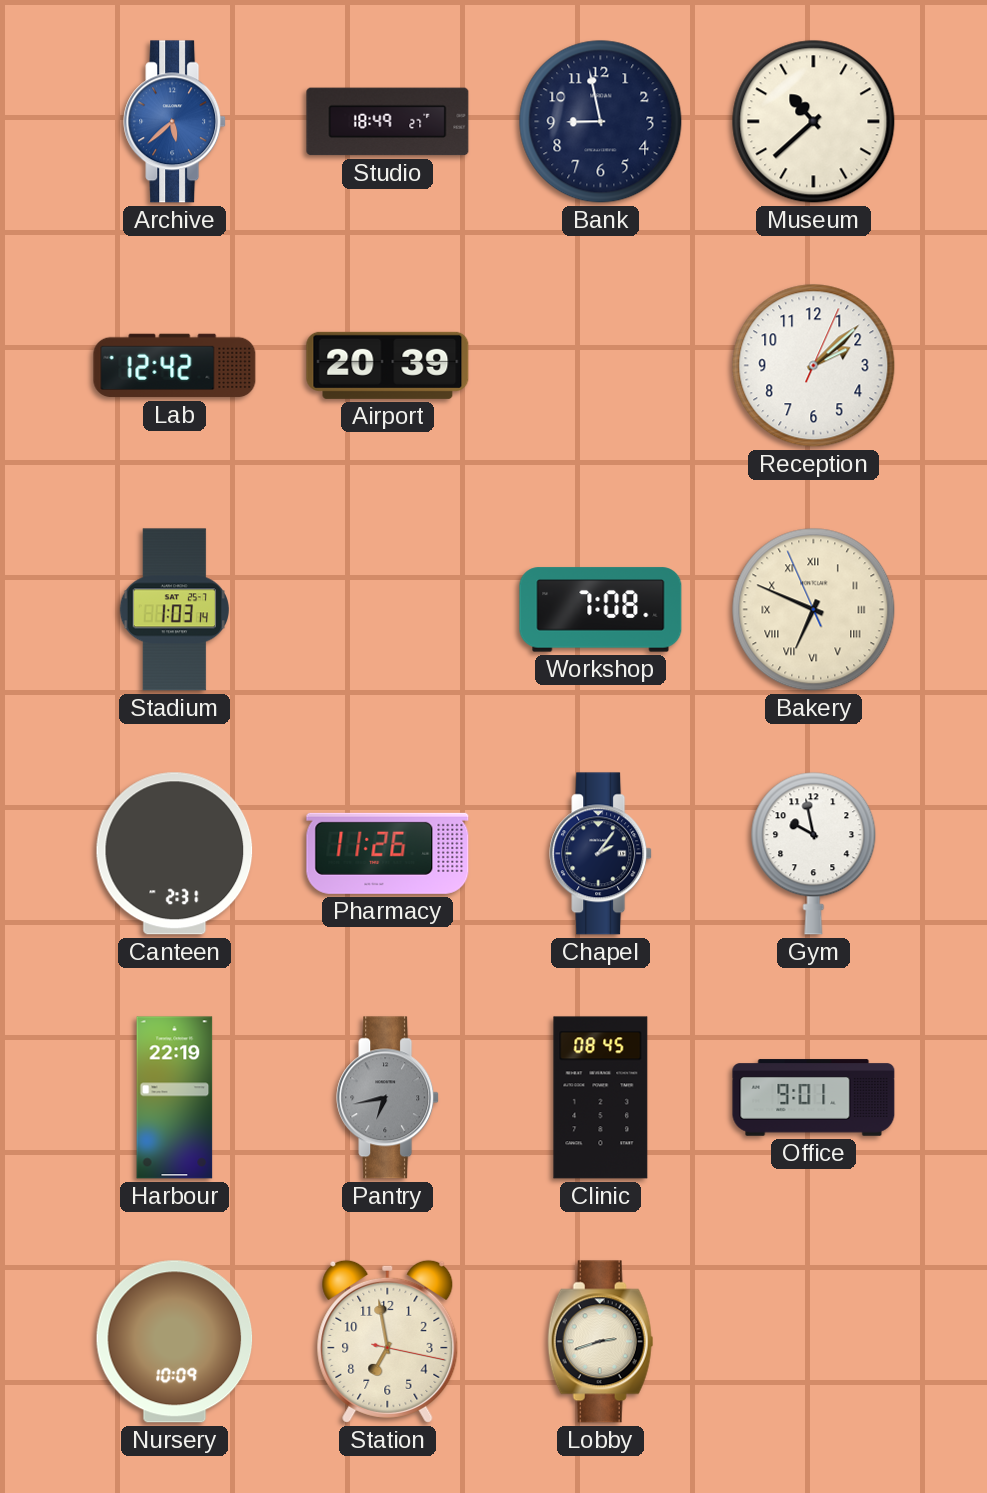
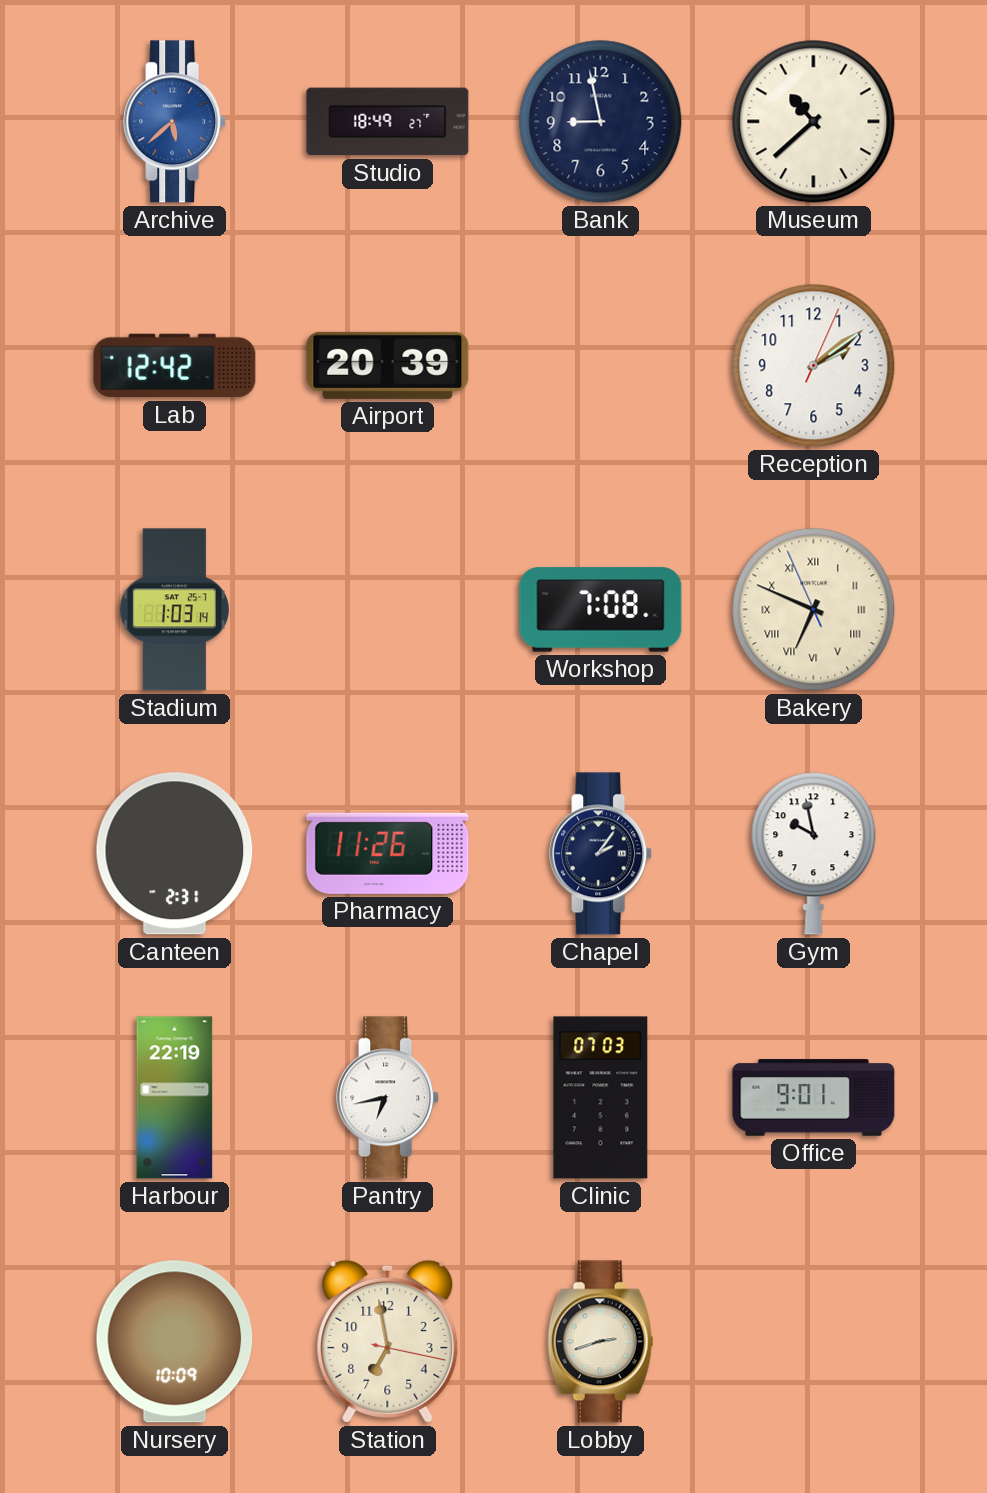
Reception: 2:08 -> 2:09
Pantry dial: grey -> white
Clinic: 08:45 -> 07:03
